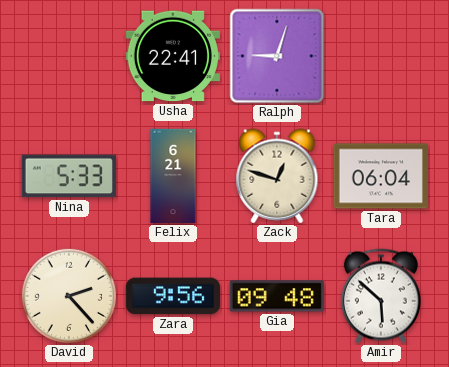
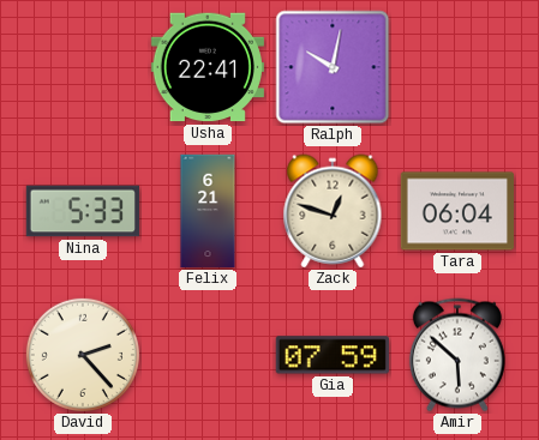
Ralph: 9:03 -> 10:02
Zara: 9:56 -> none
Gia: 09:48 -> 07:59
